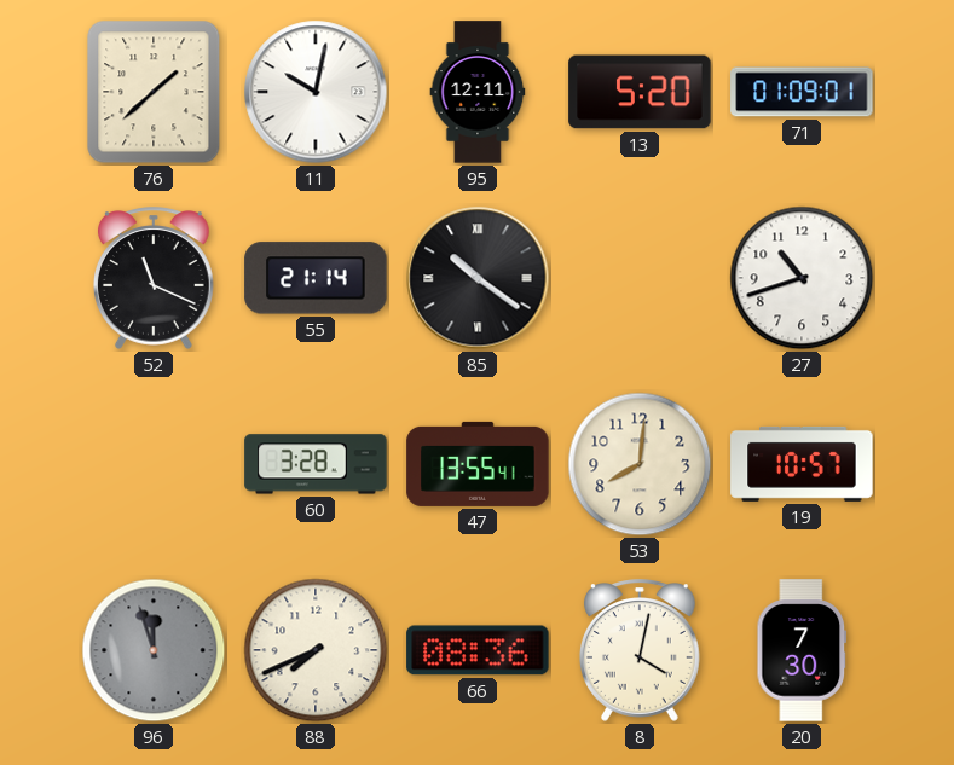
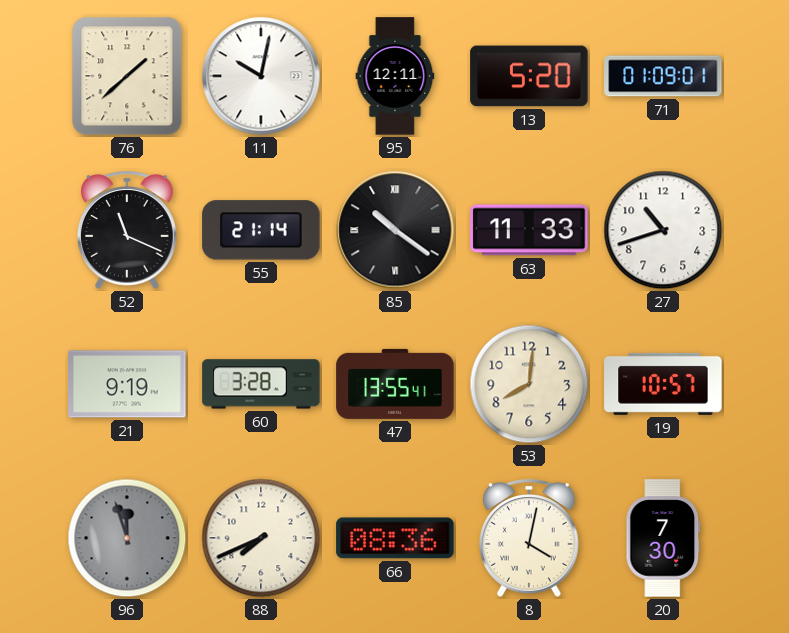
63: none -> 11:33
21: none -> 9:19
